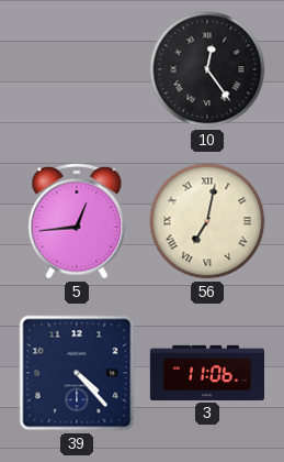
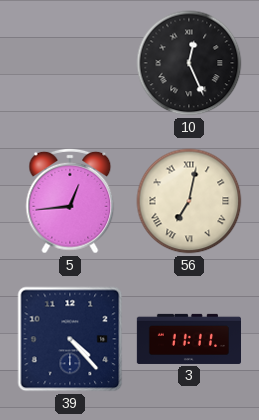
10: 12:24 -> 12:26
3: 11:06 -> 11:11
